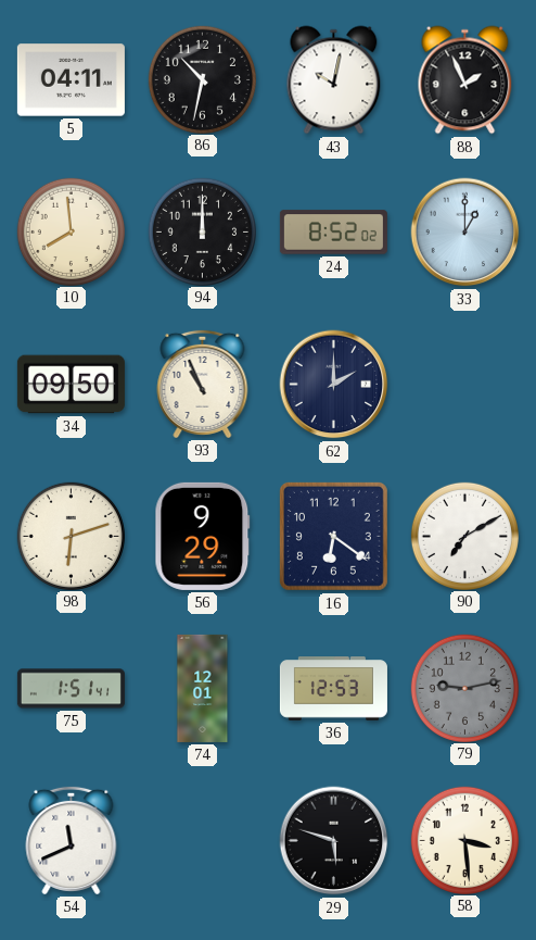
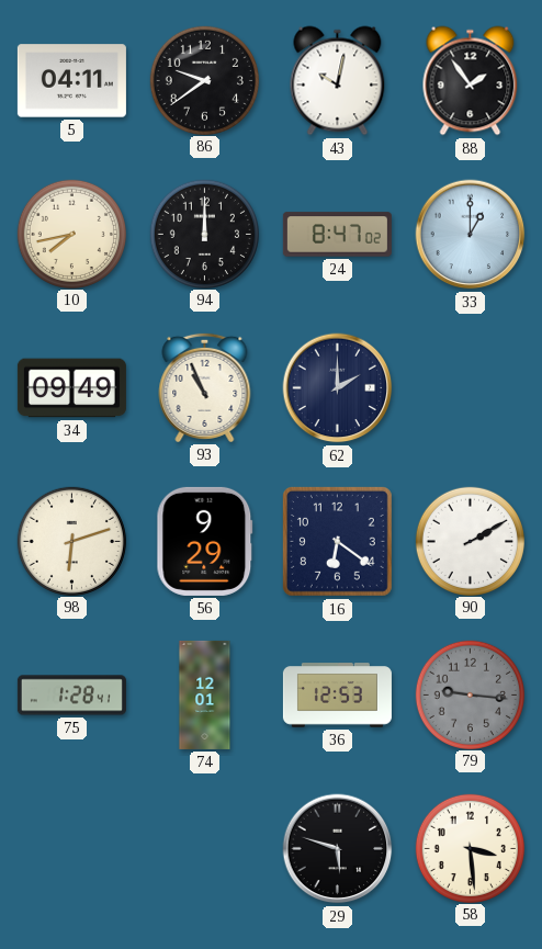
86: 10:32 -> 9:39
88: 1:56 -> 1:54
10: 7:59 -> 7:43
24: 8:52 -> 8:47
34: 09:50 -> 09:49
90: 7:10 -> 2:10
75: 1:51 -> 1:28
79: 9:13 -> 9:16
54: 11:41 -> none
